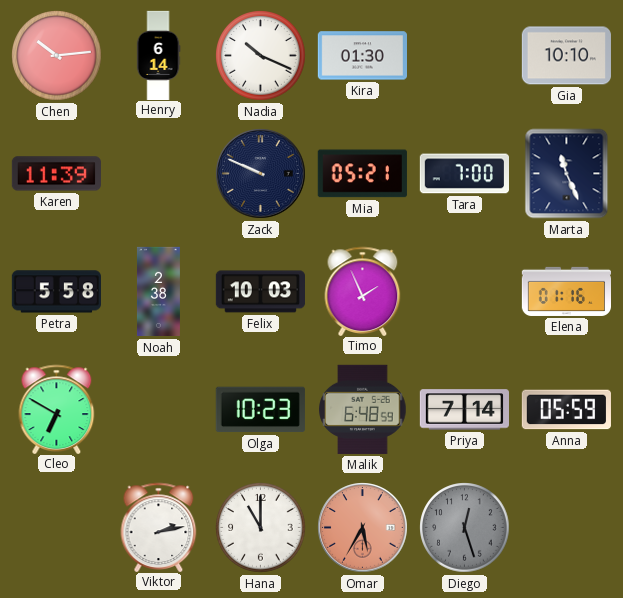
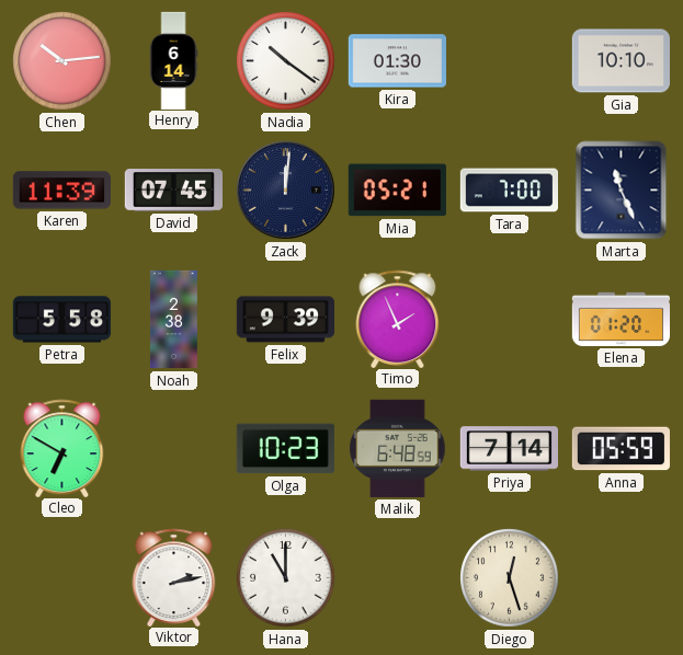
Nadia: 10:19 -> 10:21
David: none -> 07:45
Zack: 9:49 -> 12:01
Felix: 10:03 -> 9:39
Elena: 01:16 -> 01:20
Omar: 5:35 -> none
Diego dial: grey -> cream
